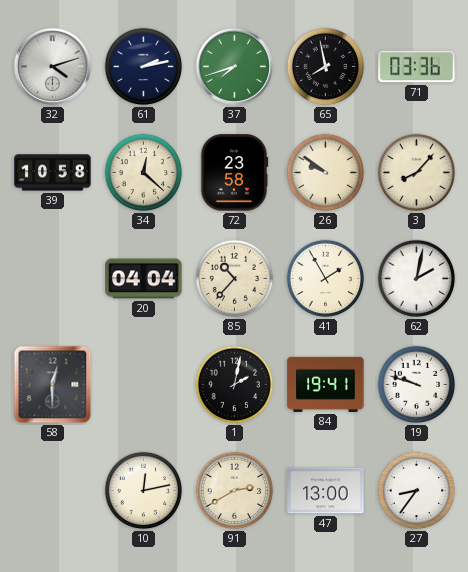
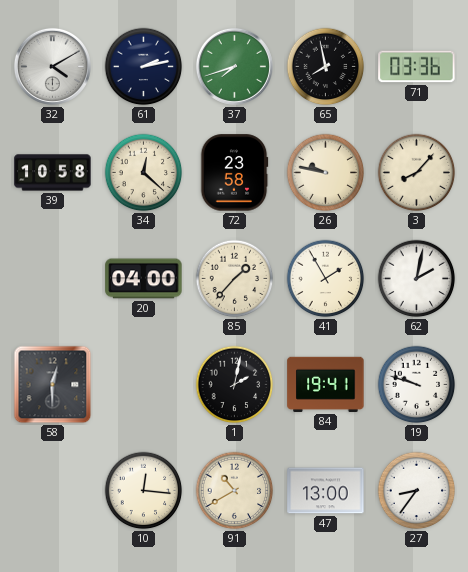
32: 4:12 -> 4:10
26: 9:51 -> 9:47
20: 04:04 -> 04:00
85: 10:37 -> 1:37
10: 12:13 -> 12:16
91: 2:40 -> 10:40
